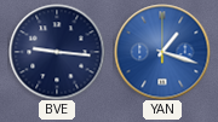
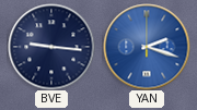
YAN: 1:18 -> 2:18
